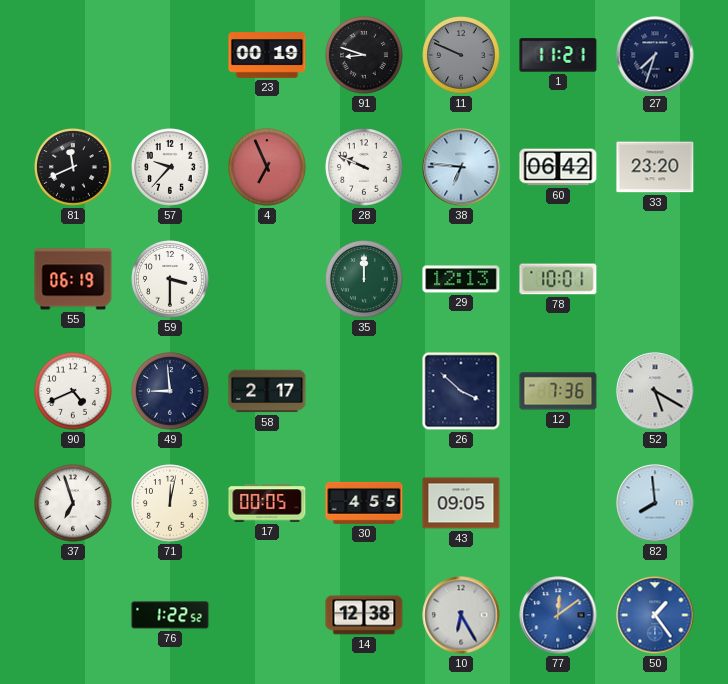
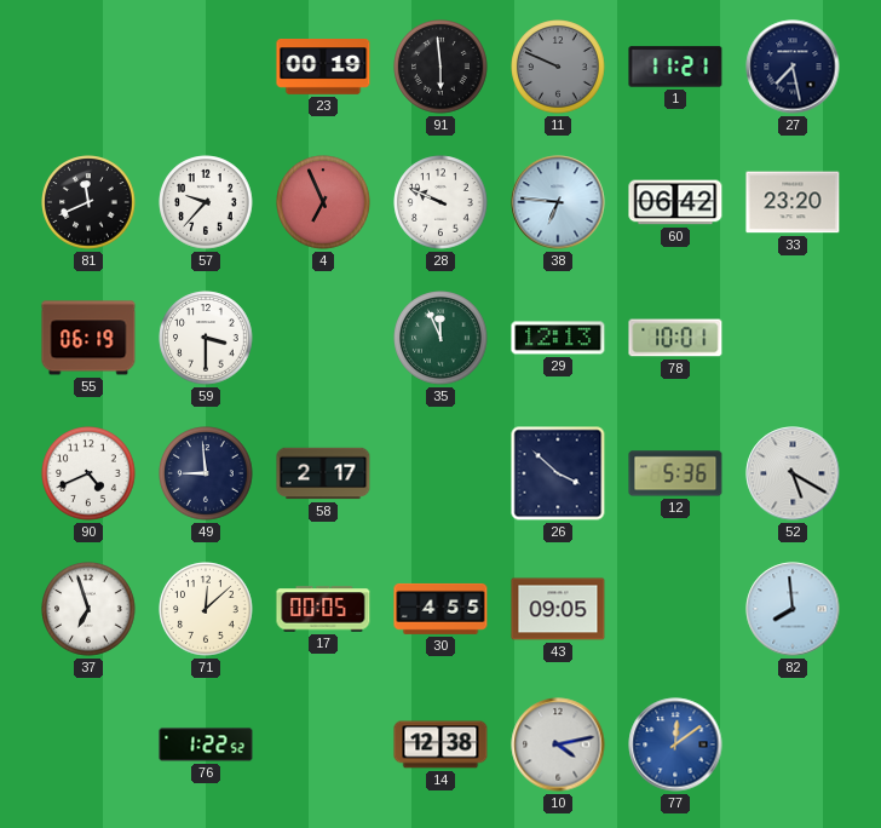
91: 8:48 -> 5:59
27: 7:33 -> 7:28
35: 12:00 -> 11:56
12: 7:36 -> 5:36
71: 12:02 -> 12:08
10: 6:25 -> 4:13
50: 1:24 -> none
